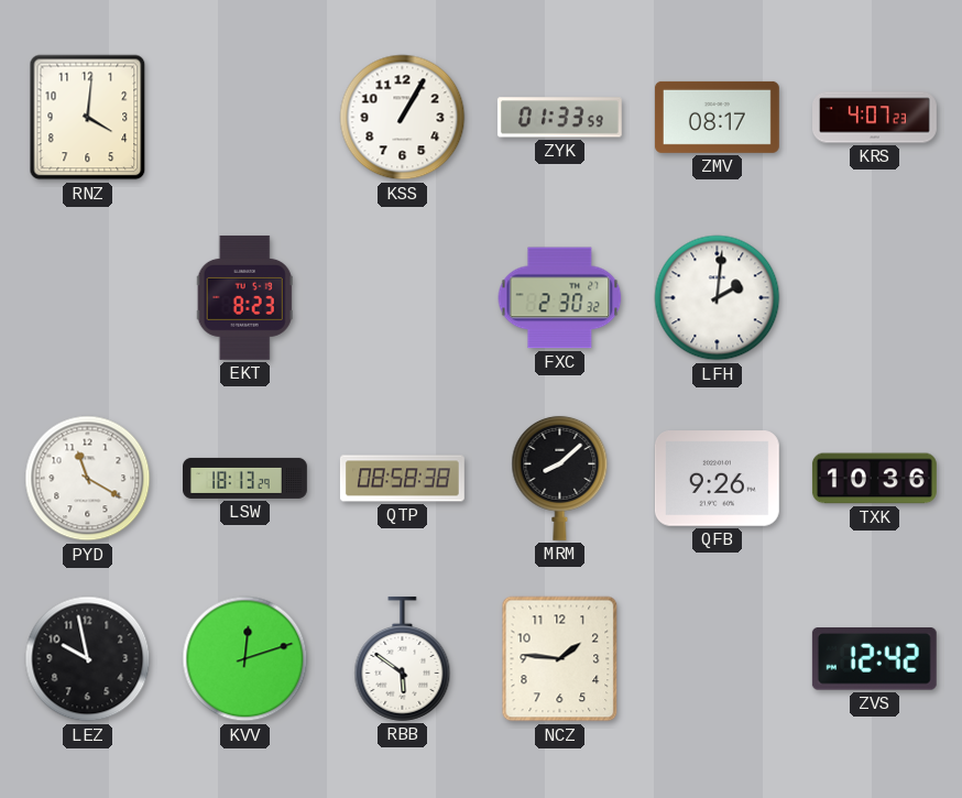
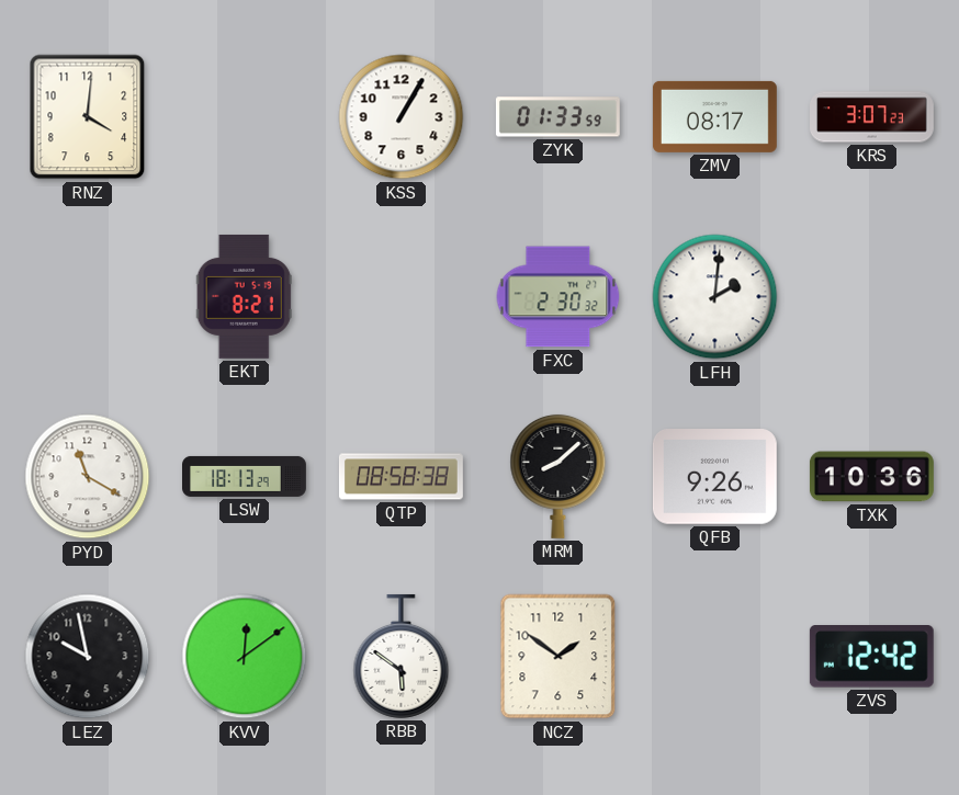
KRS: 4:07 -> 3:07
EKT: 8:23 -> 8:21
KVV: 12:12 -> 12:09
NCZ: 1:46 -> 1:51
